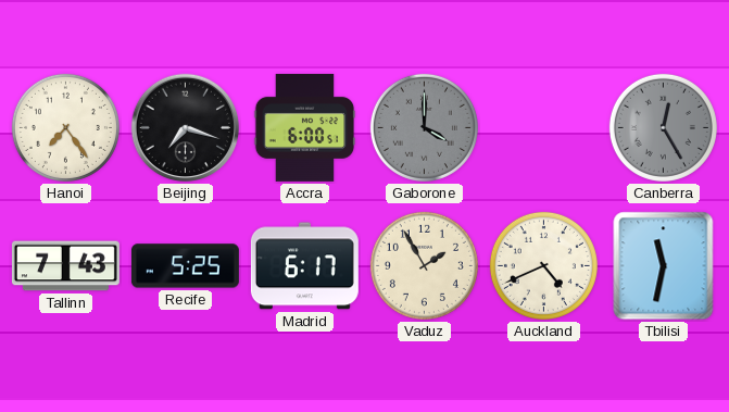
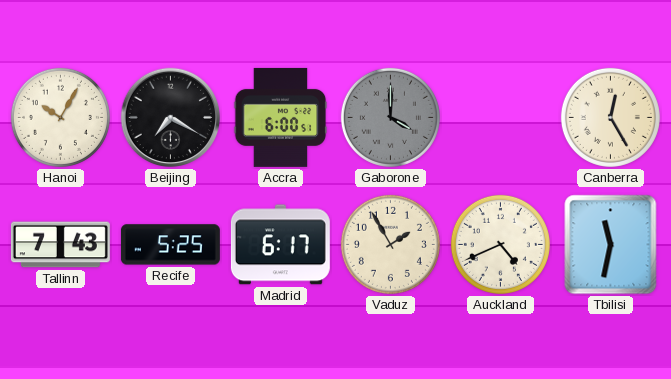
Hanoi: 7:24 -> 10:05
Beijing: 7:18 -> 7:20
Canberra dial: grey -> cream
